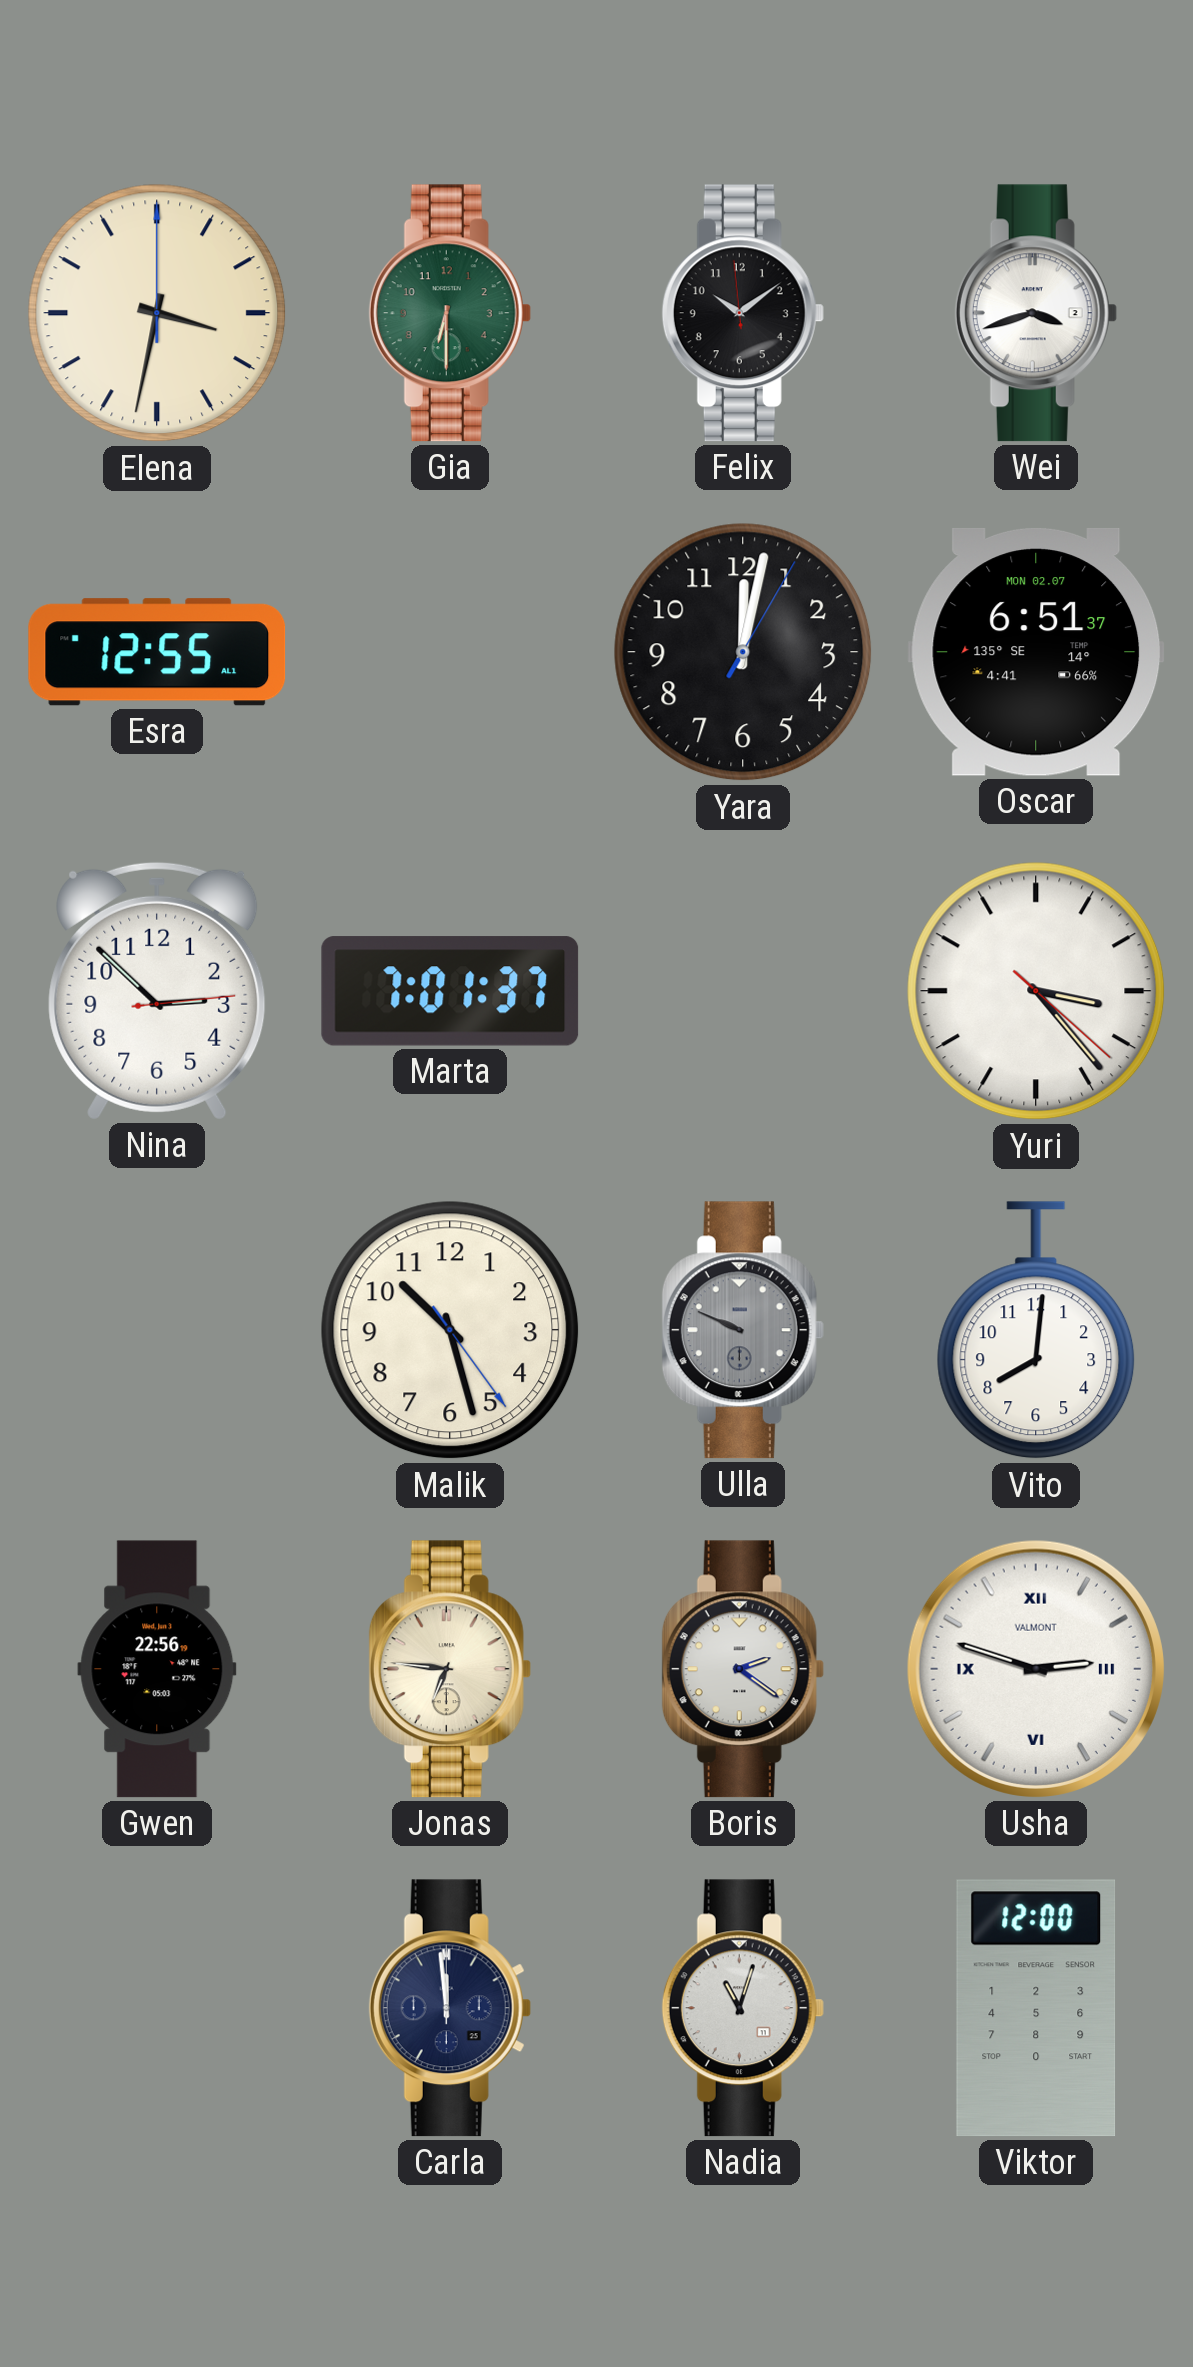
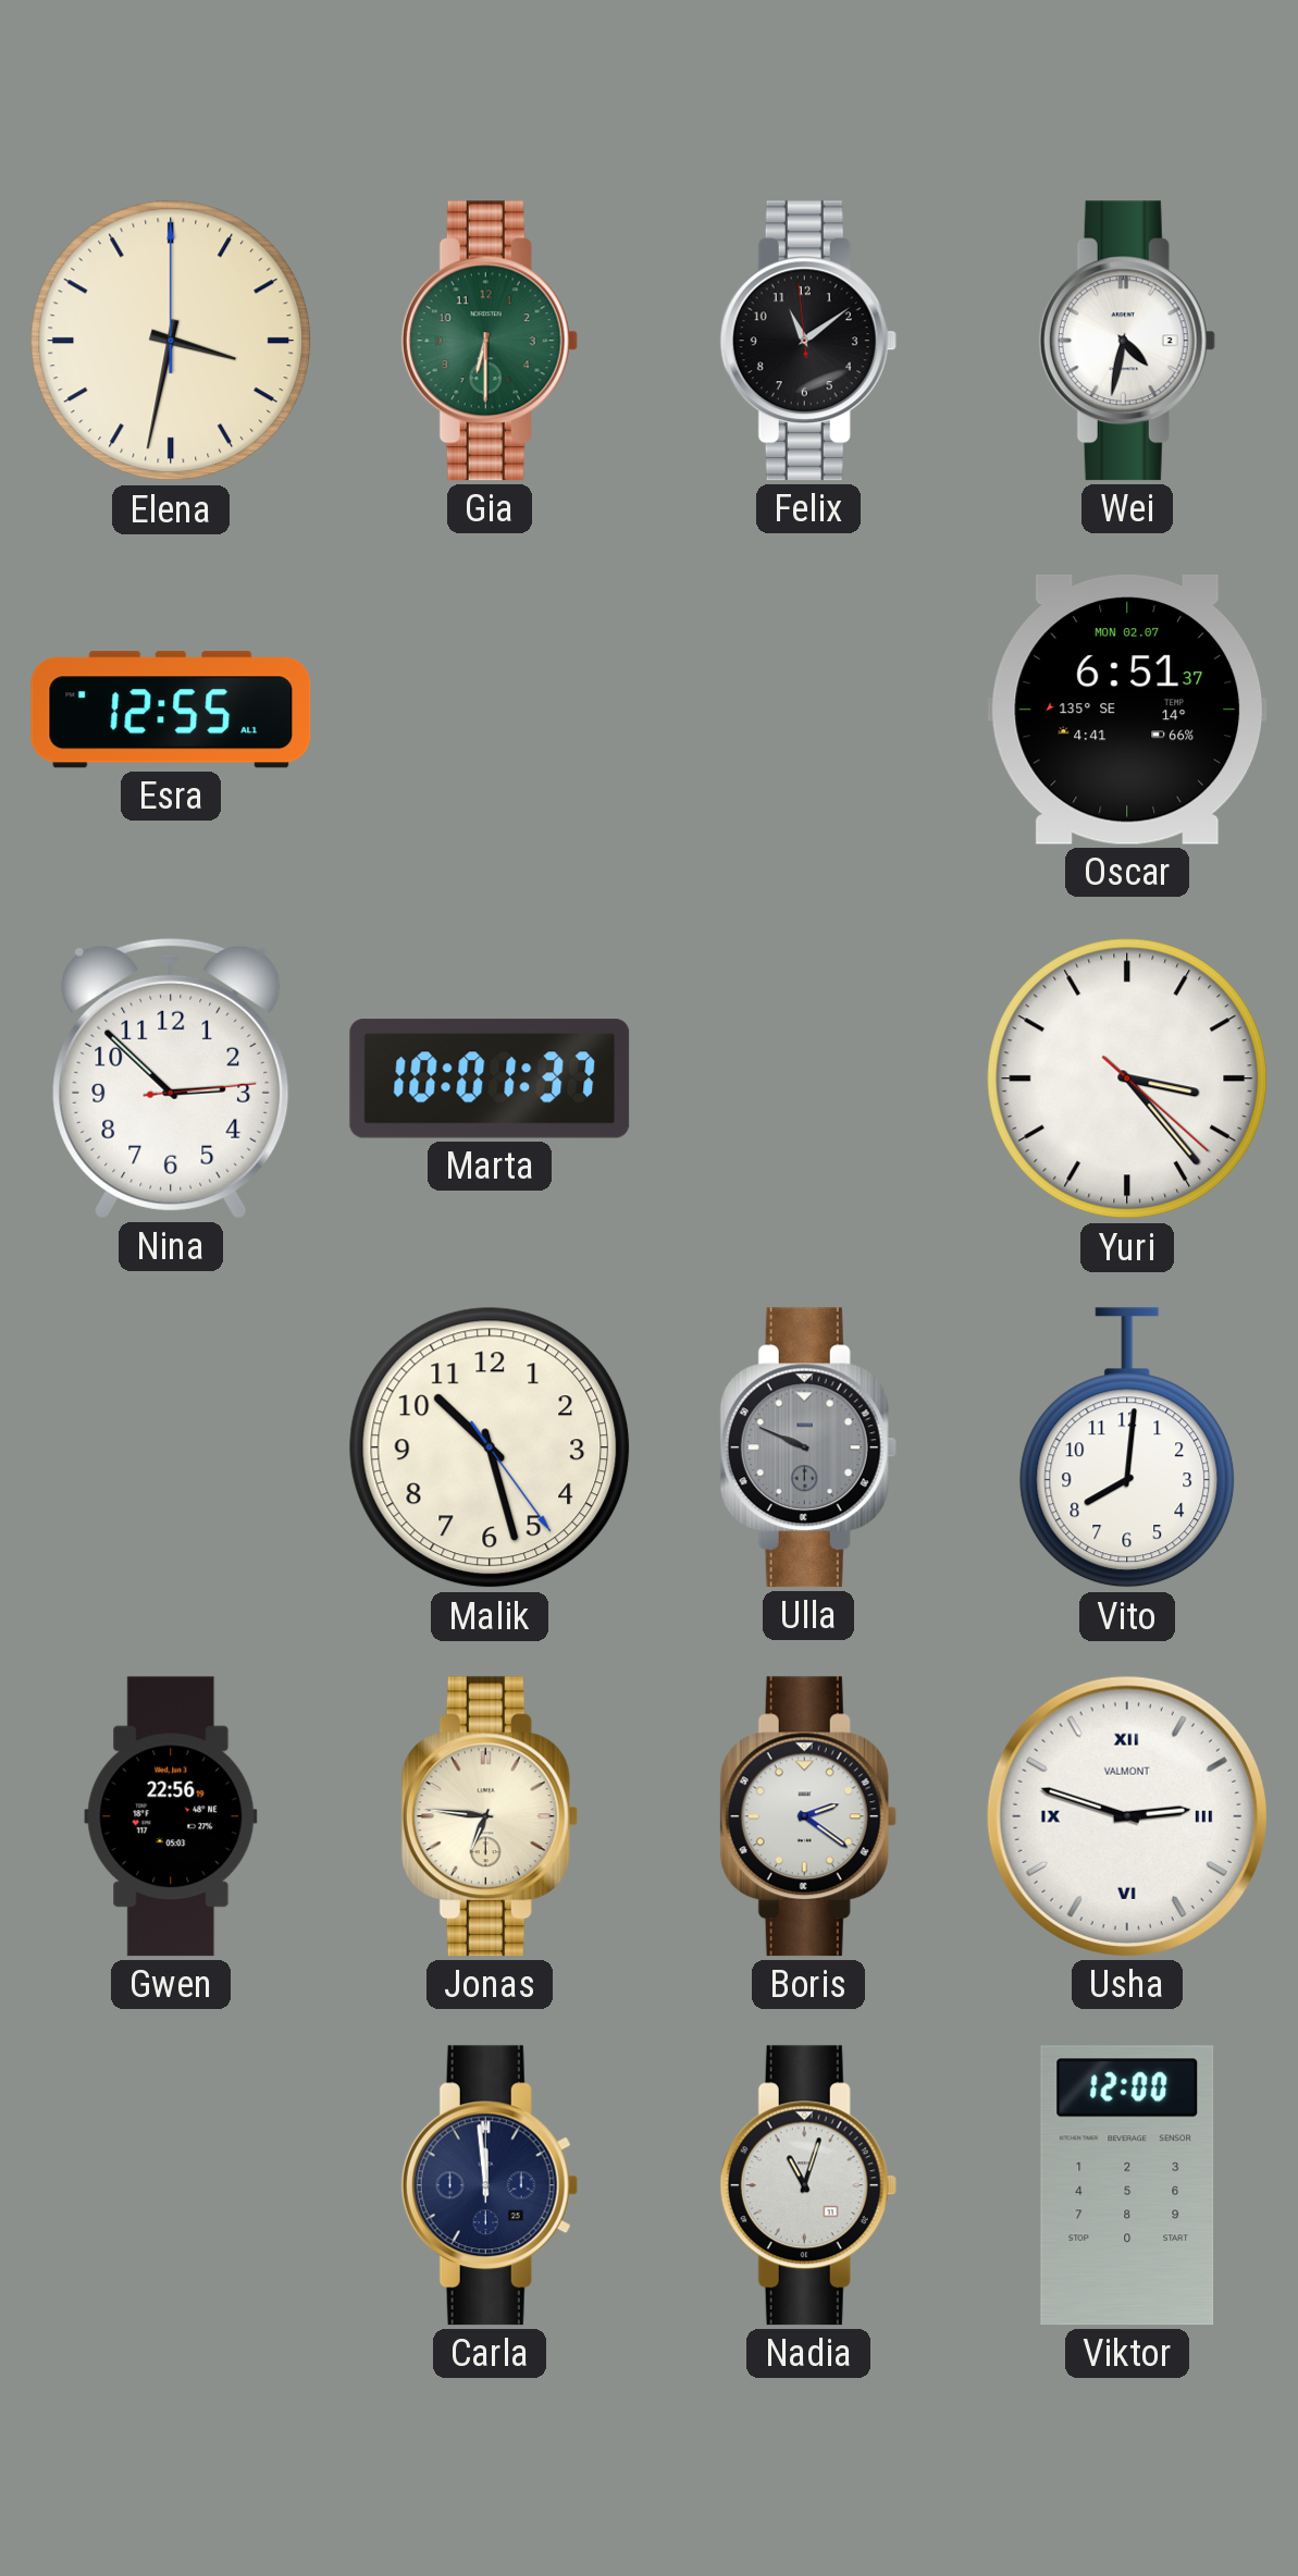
Felix: 10:08 -> 11:08
Wei: 3:42 -> 4:32
Yara: 12:02 -> none
Marta: 7:01 -> 10:01
